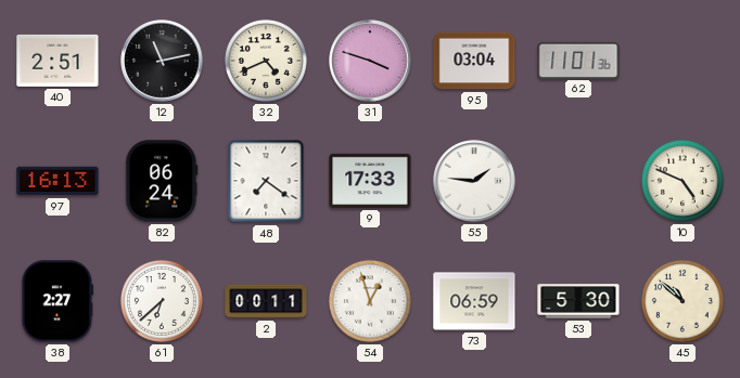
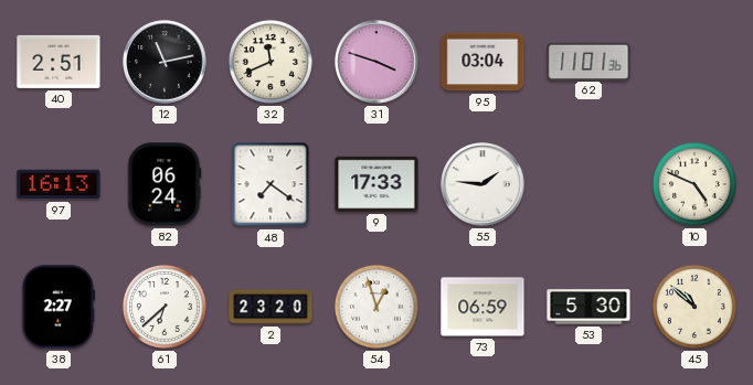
32: 4:41 -> 11:41
2: 00:11 -> 23:20
